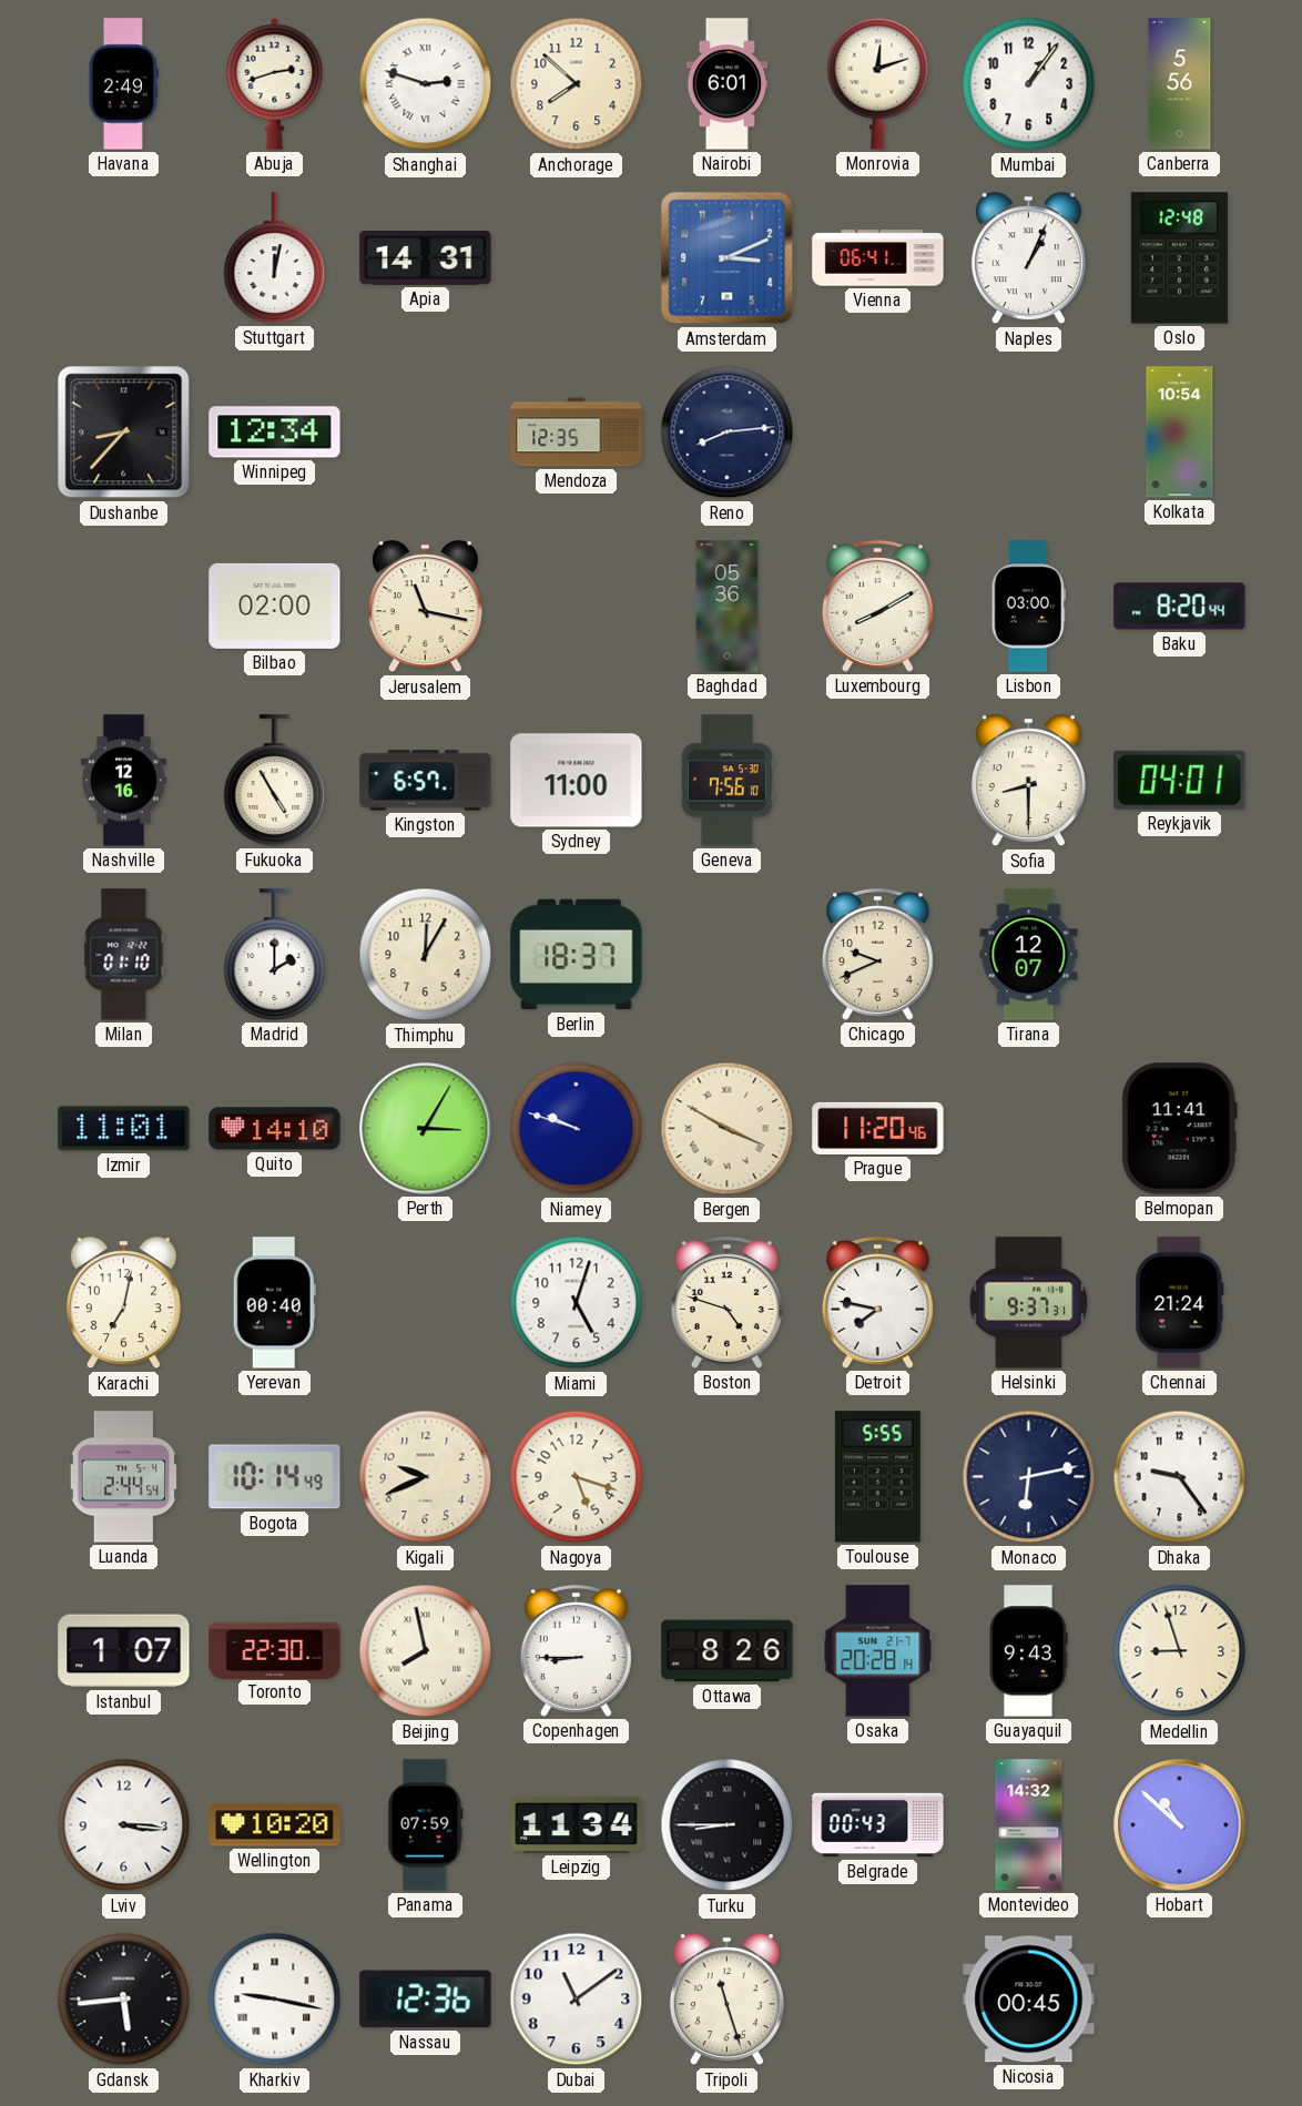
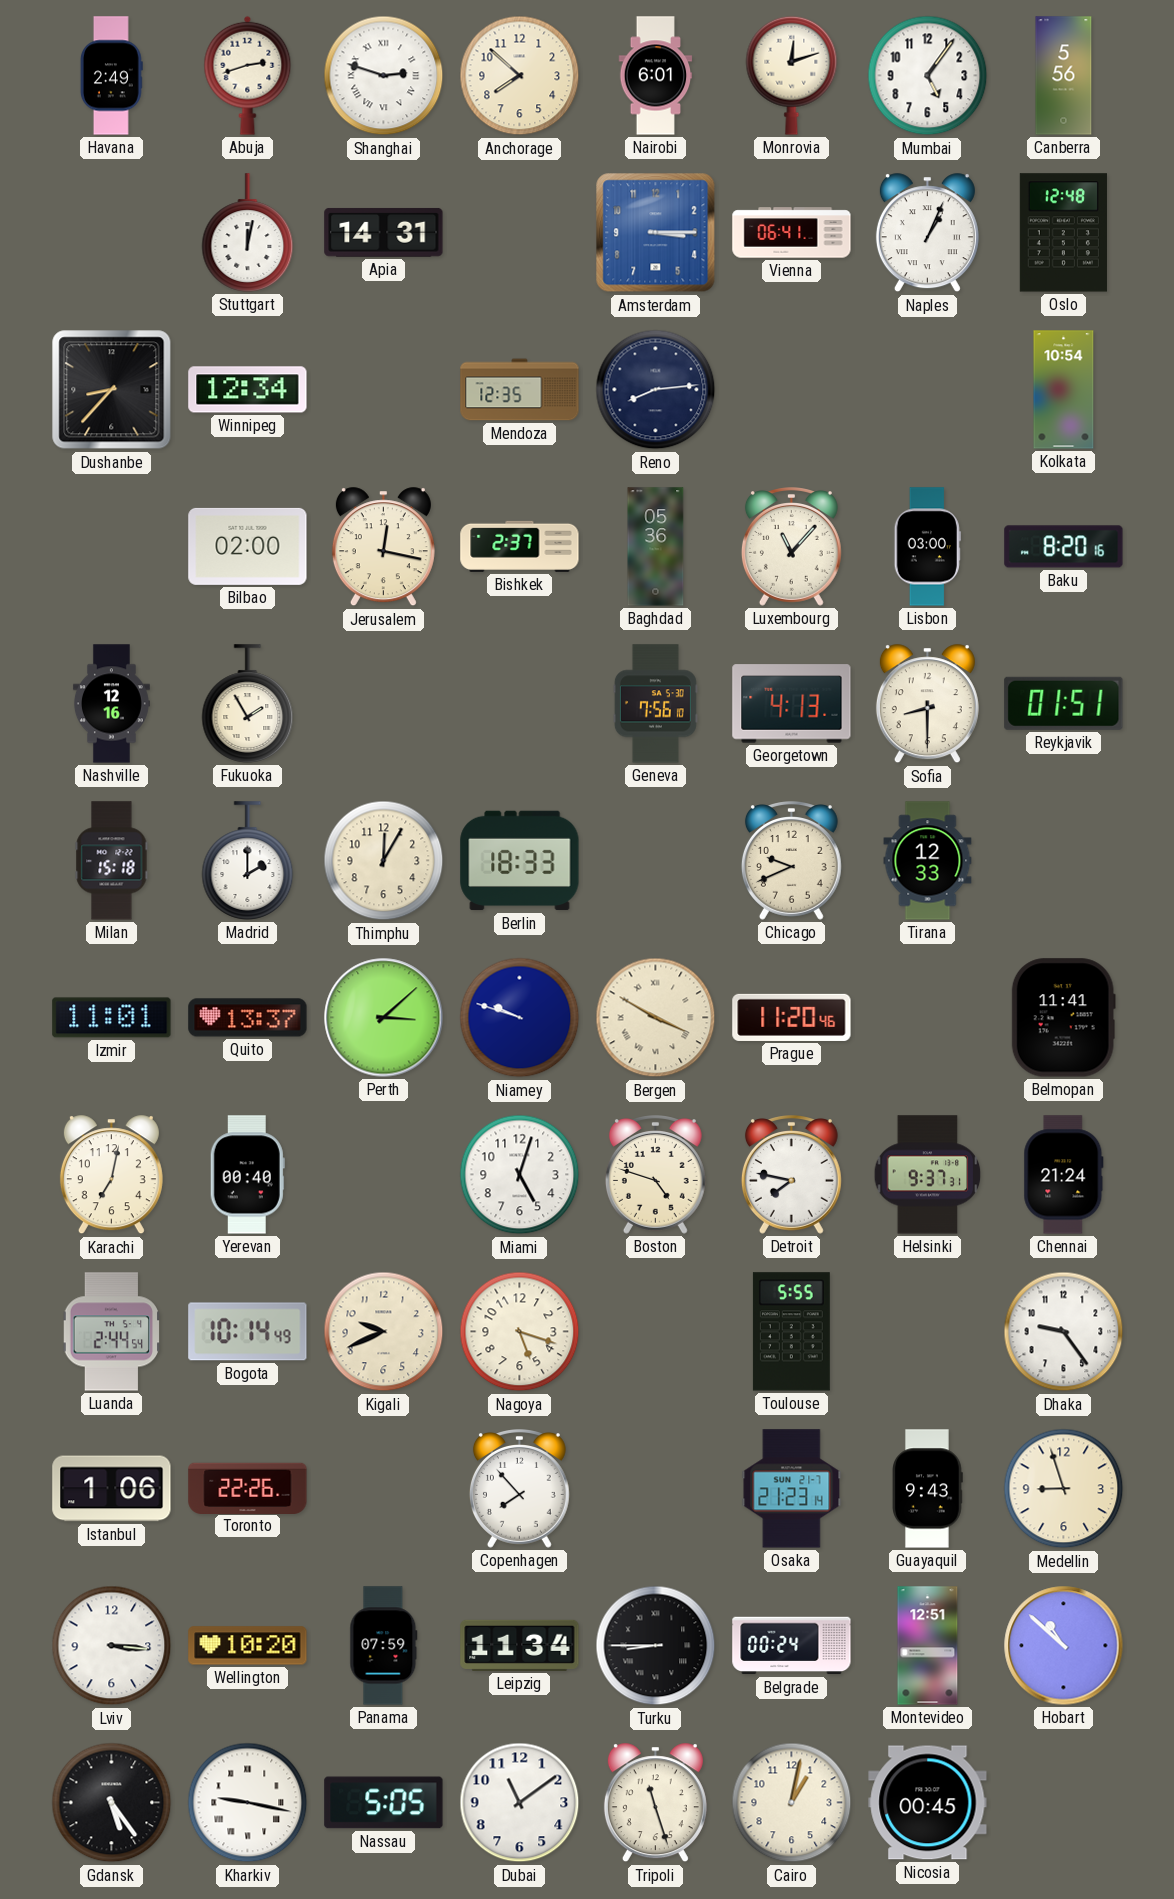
Mumbai: 1:06 -> 5:06
Amsterdam: 3:11 -> 3:15
Jerusalem: 11:17 -> 12:17
Bishkek: none -> 2:37
Luxembourg: 8:10 -> 11:07
Baku: 8:20:44 -> 8:20:16
Fukuoka: 4:55 -> 1:55
Kingston: 6:57 -> none
Sydney: 11:00 -> none
Georgetown: none -> 4:13
Reykjavik: 04:01 -> 01:51
Milan: 01:10 -> 15:18
Berlin: 18:37 -> 18:33
Tirana: 12:07 -> 12:33
Quito: 14:10 -> 13:37
Perth: 3:05 -> 3:08
Monaco: 6:13 -> none
Istanbul: 1:07 -> 1:06
Toronto: 22:30 -> 22:26
Beijing: 7:58 -> none
Copenhagen: 8:45 -> 7:53
Ottawa: 8:26 -> none
Osaka: 20:28 -> 21:23
Belgrade: 00:43 -> 00:24
Montevideo: 14:32 -> 12:51
Gdansk: 5:44 -> 5:24
Nassau: 12:36 -> 5:05
Cairo: none -> 1:02
